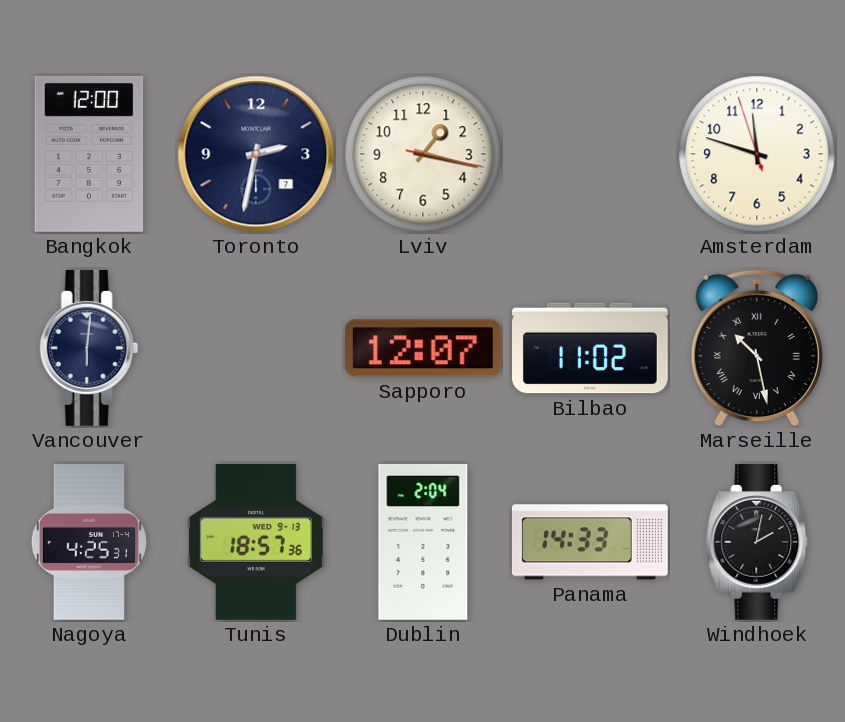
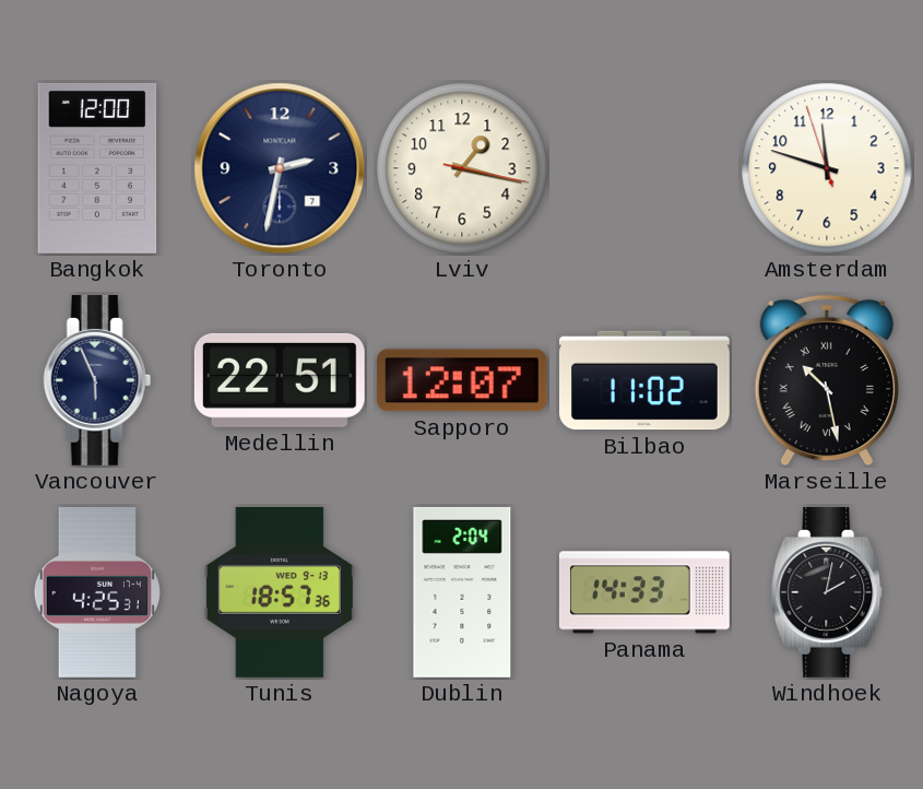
Vancouver: 6:01 -> 5:56
Medellin: none -> 22:51
